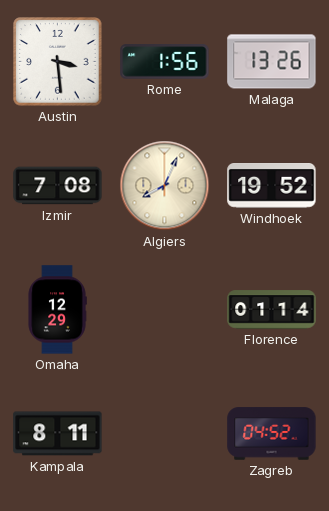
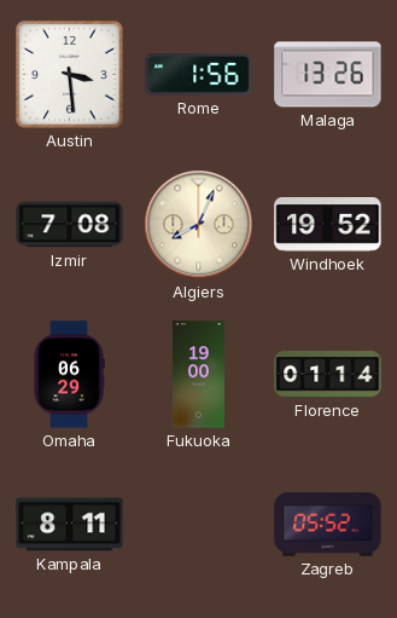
Omaha: 12:29 -> 06:29
Fukuoka: none -> 19:00
Zagreb: 04:52 -> 05:52
